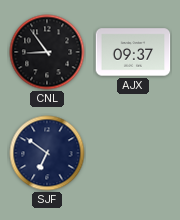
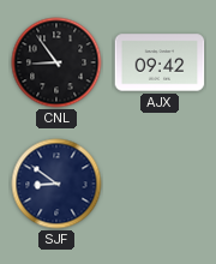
AJX: 09:37 -> 09:42
SJF: 6:51 -> 8:51
